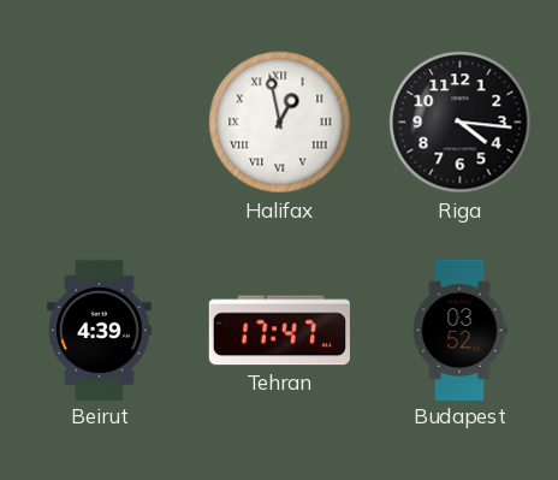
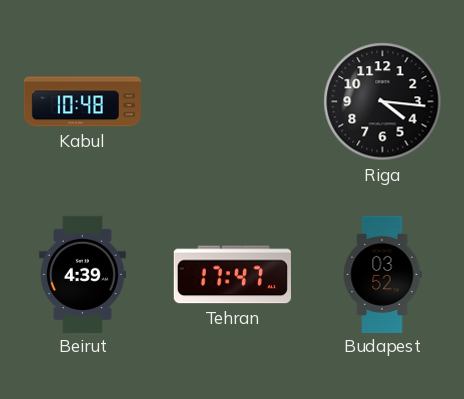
Kabul: none -> 10:48
Halifax: 12:58 -> none
